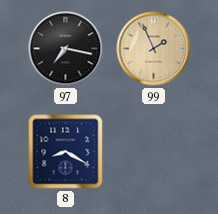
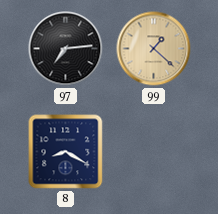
97: 7:17 -> 7:14
99: 1:56 -> 1:22
